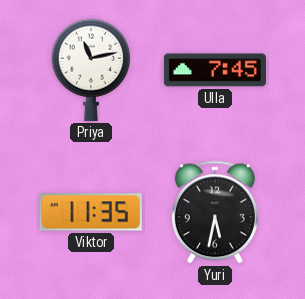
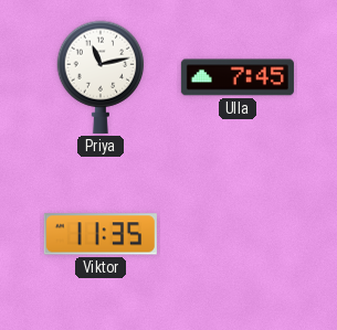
Yuri: 5:32 -> none
